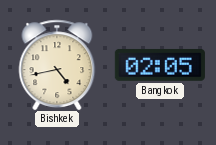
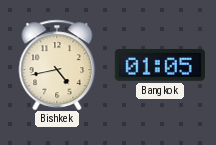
Bangkok: 02:05 -> 01:05
